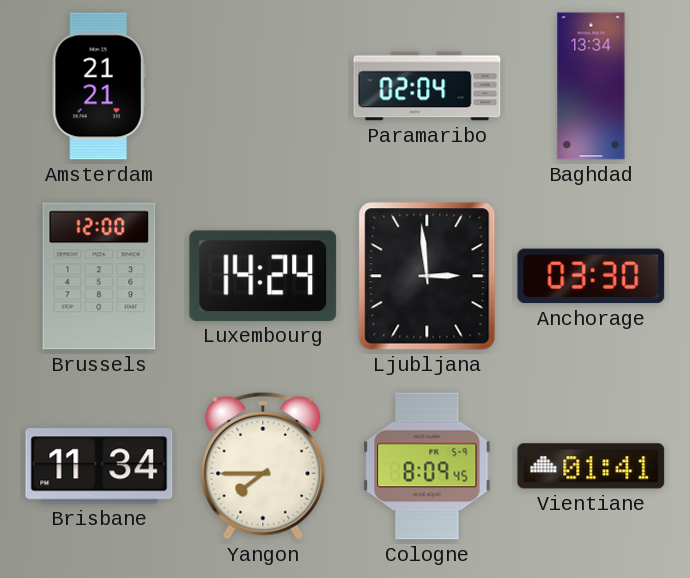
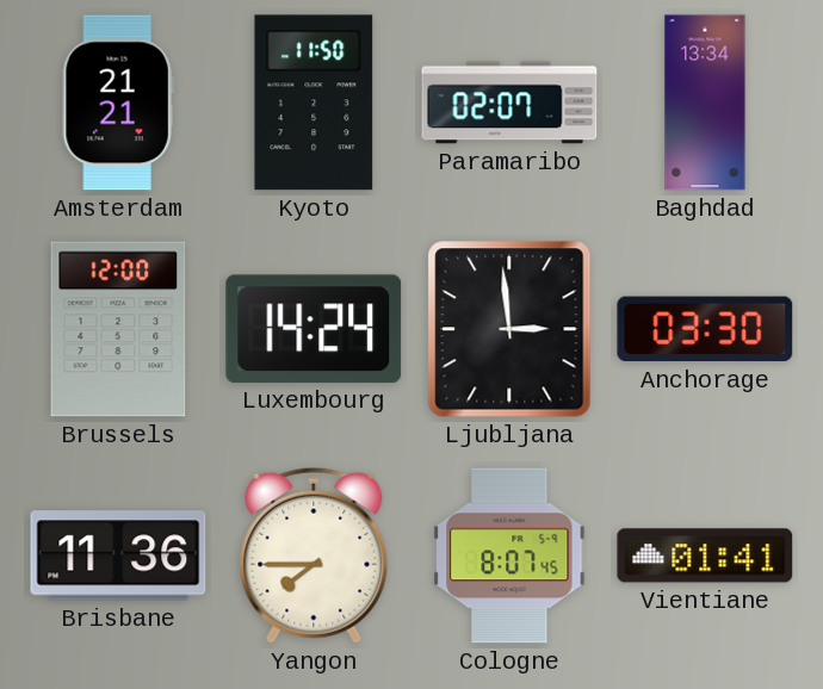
Kyoto: none -> 11:50
Paramaribo: 02:04 -> 02:07
Brisbane: 11:34 -> 11:36
Cologne: 8:09 -> 8:07
